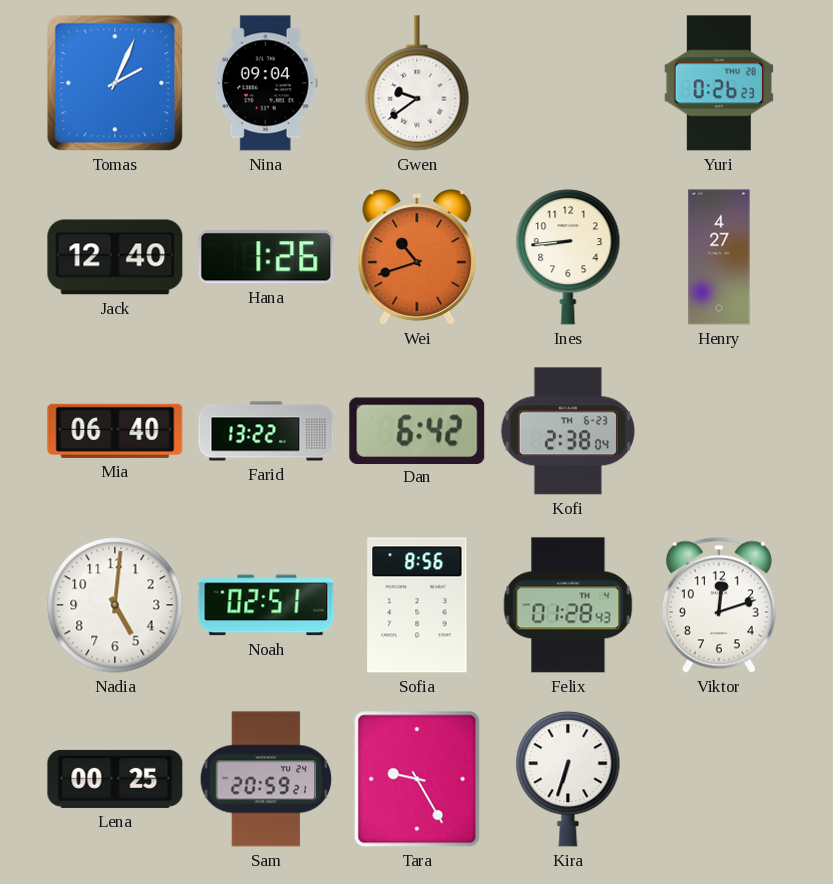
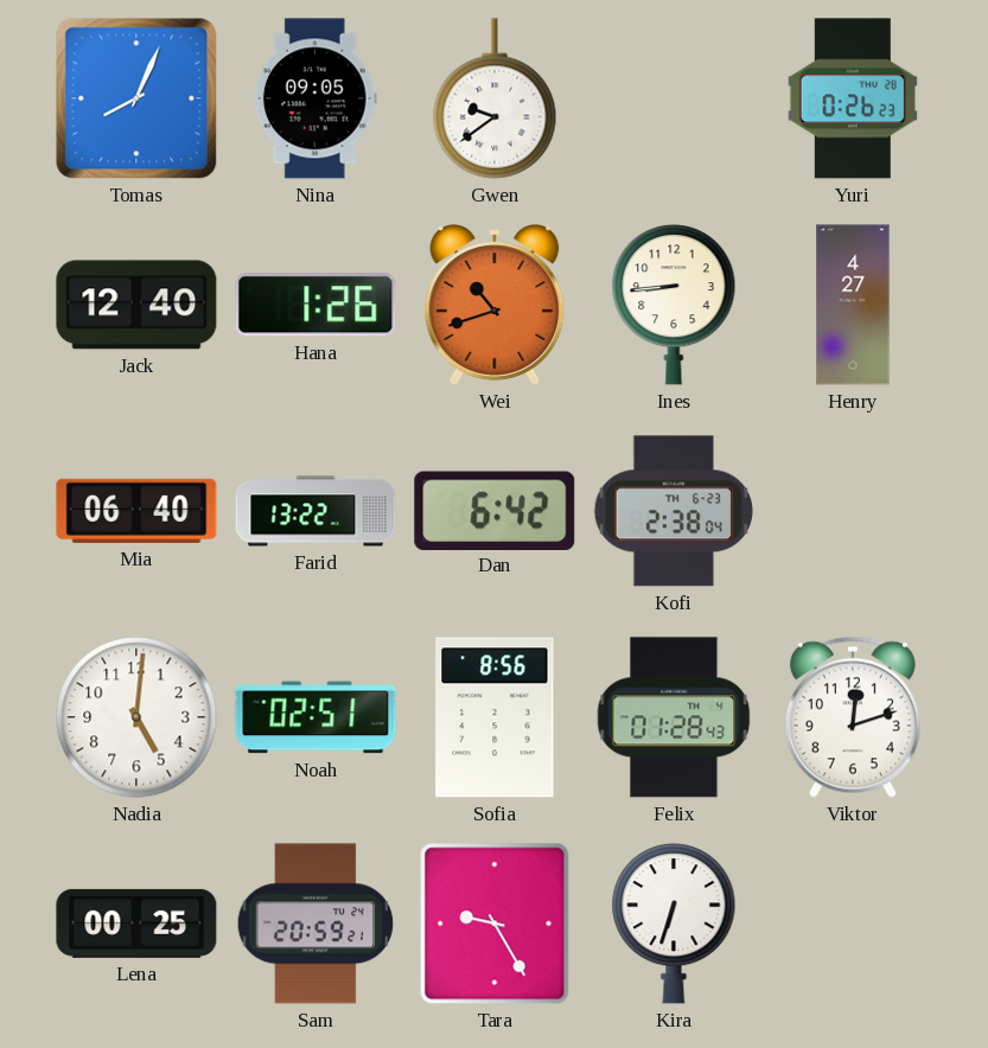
Tomas: 2:04 -> 8:04
Nina: 09:04 -> 09:05
